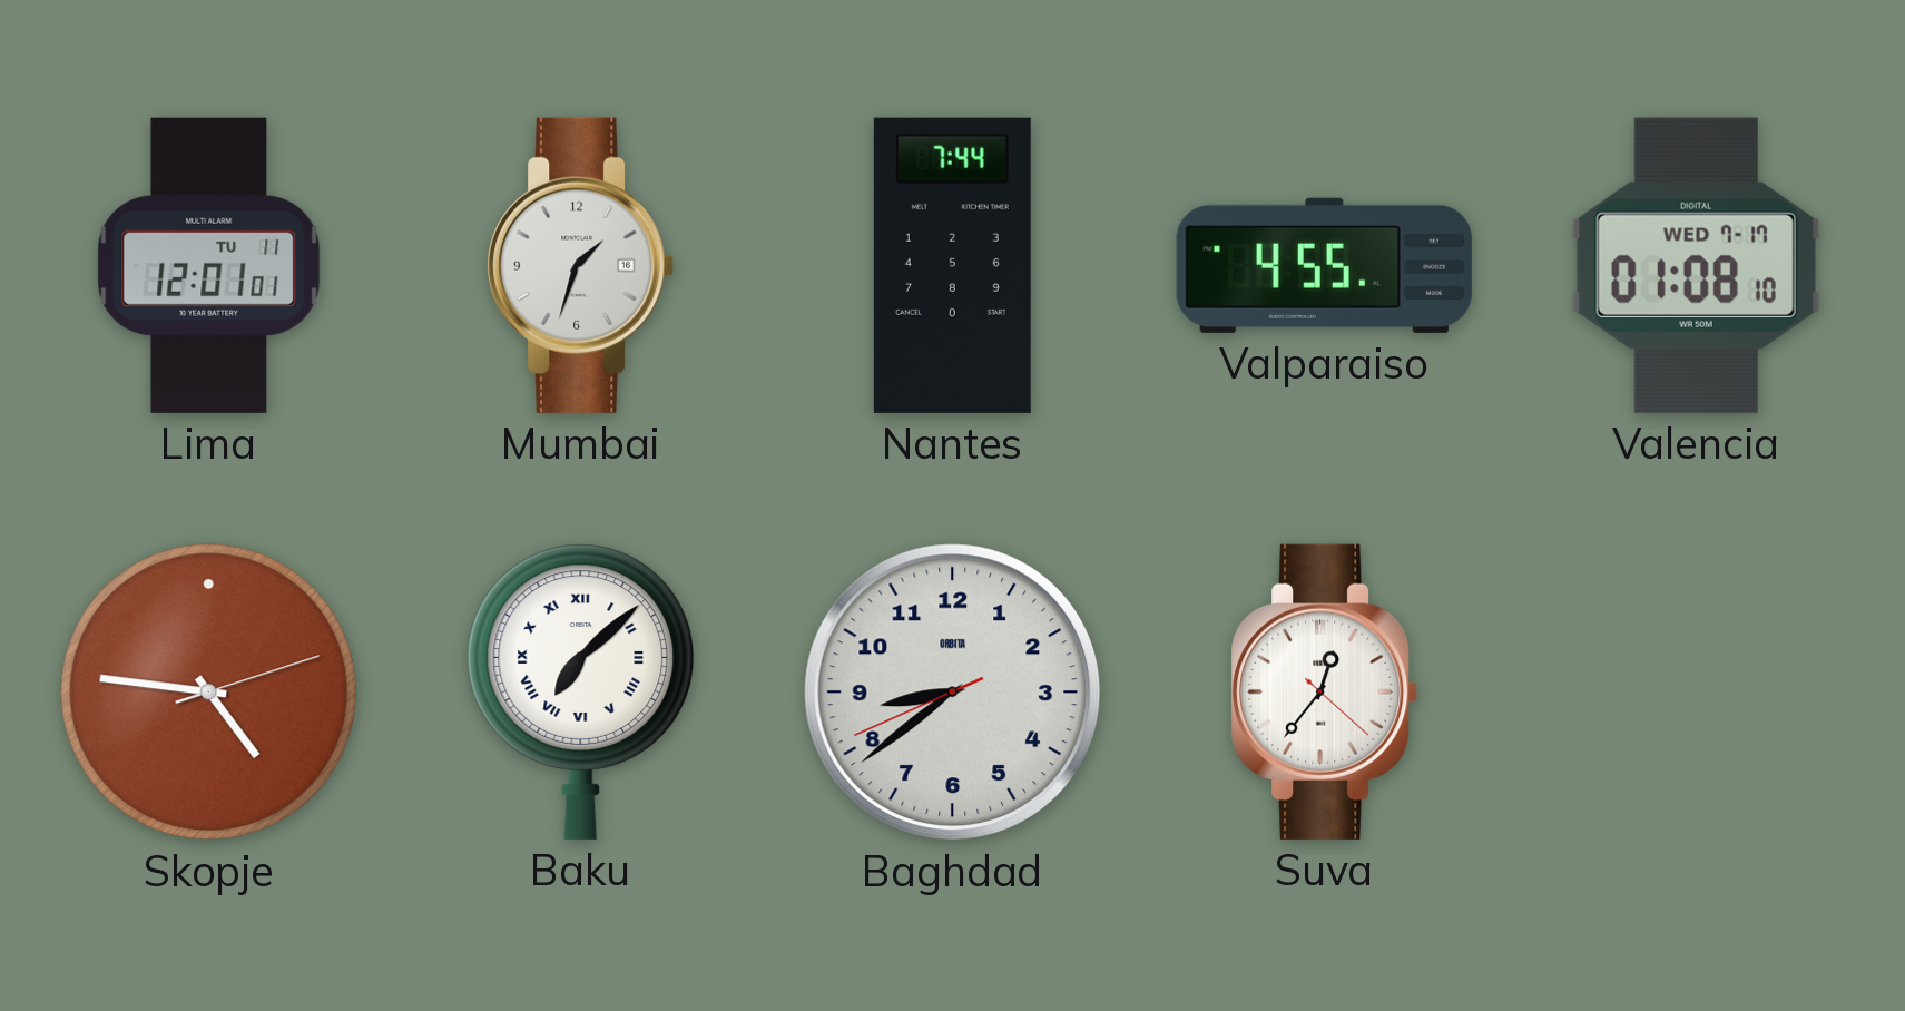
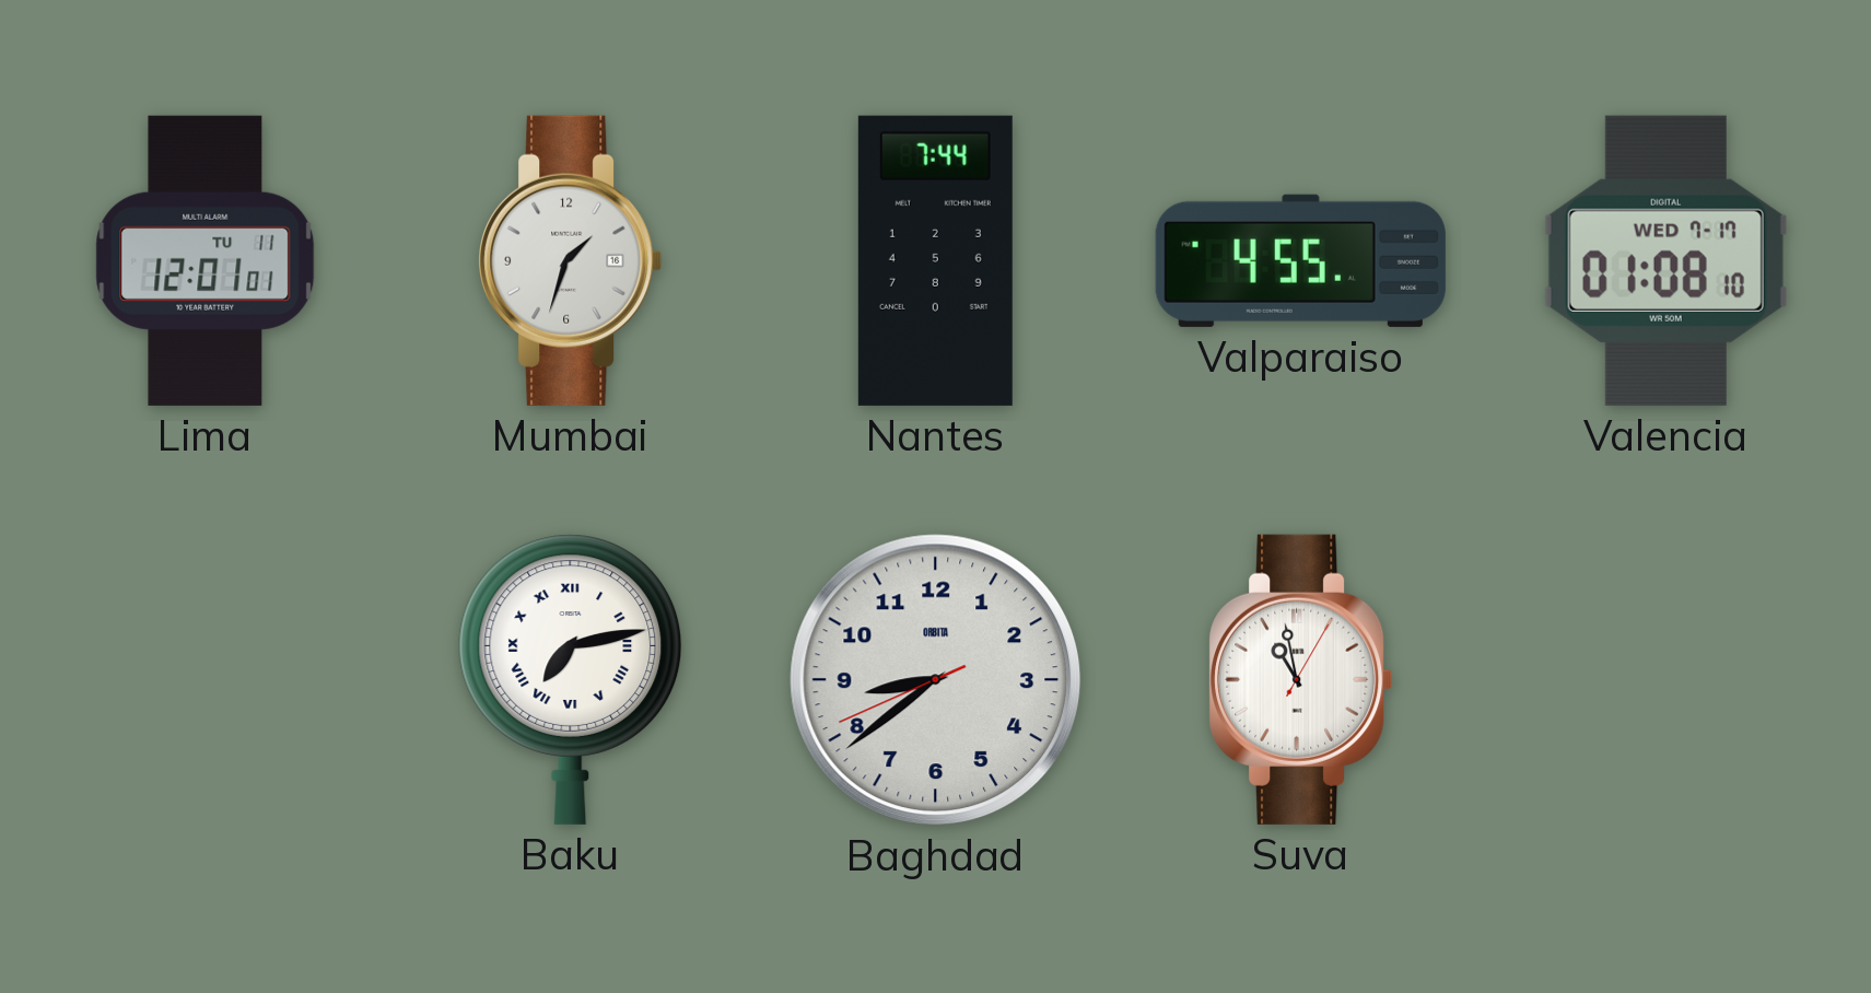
Skopje: 4:46 -> none
Baku: 7:08 -> 7:13
Suva: 12:36 -> 10:58
